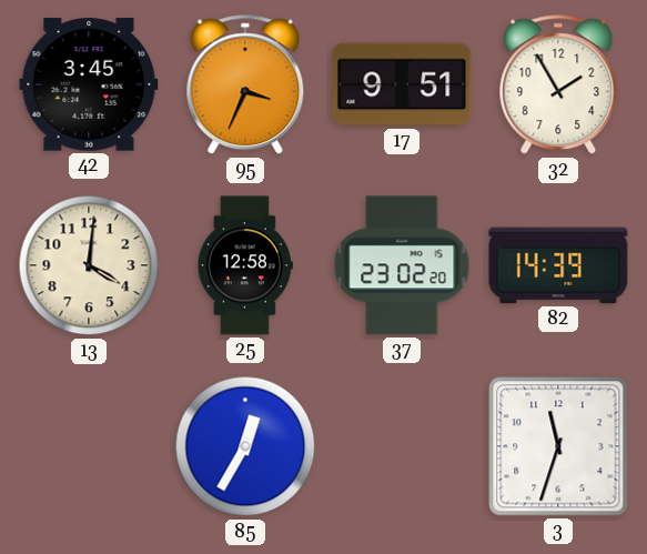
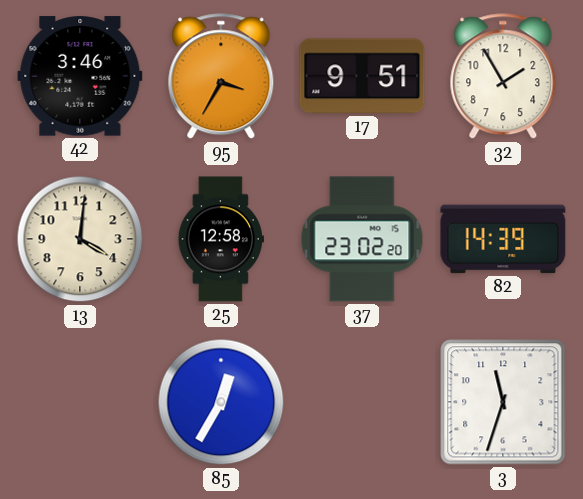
42: 3:45 -> 3:46
95: 3:34 -> 3:35
